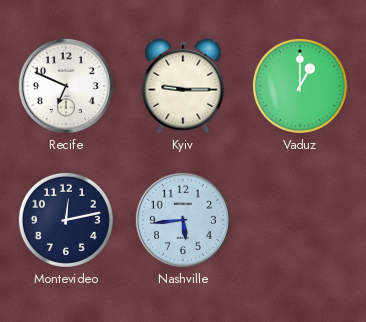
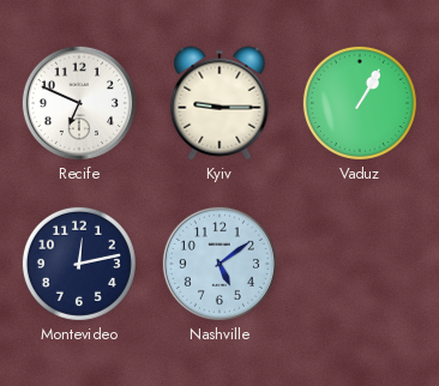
Vaduz: 1:00 -> 1:05
Nashville: 5:44 -> 5:09
